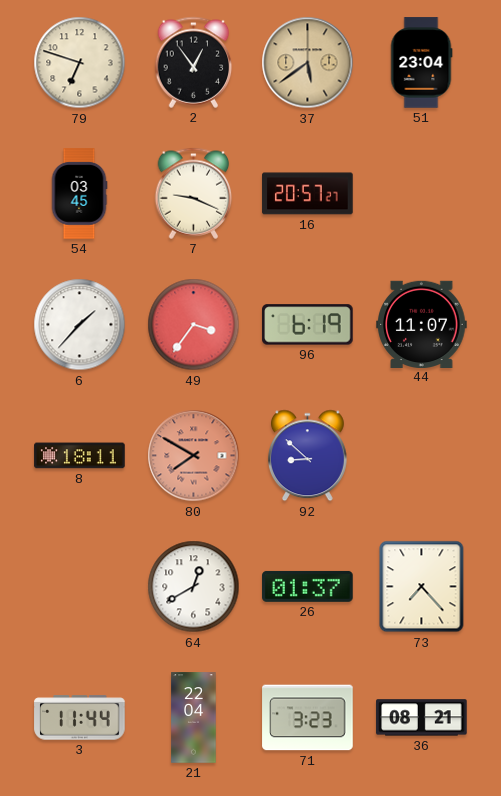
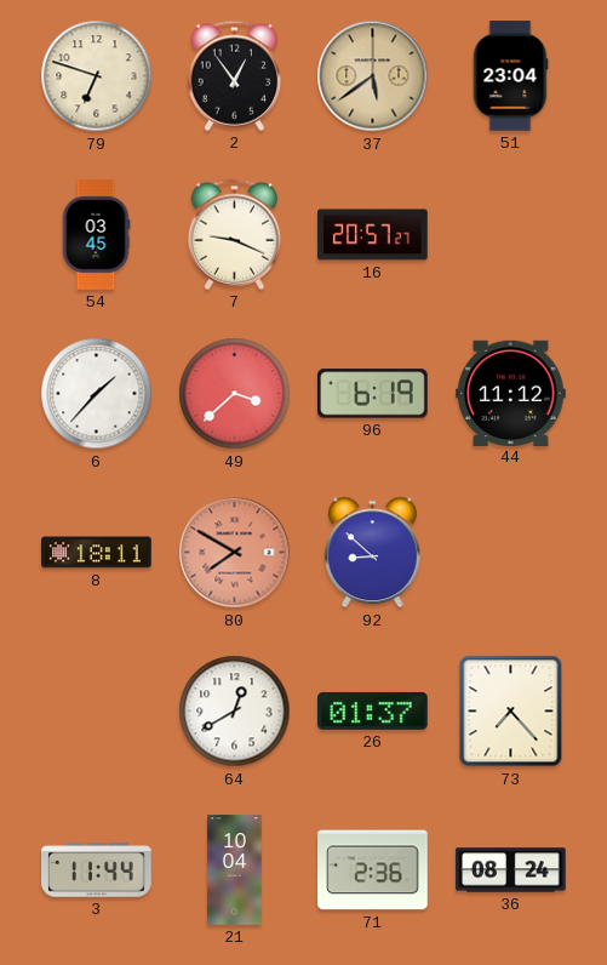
49: 3:36 -> 3:38
44: 11:07 -> 11:12
21: 22:04 -> 10:04
71: 3:23 -> 2:36
36: 08:21 -> 08:24
